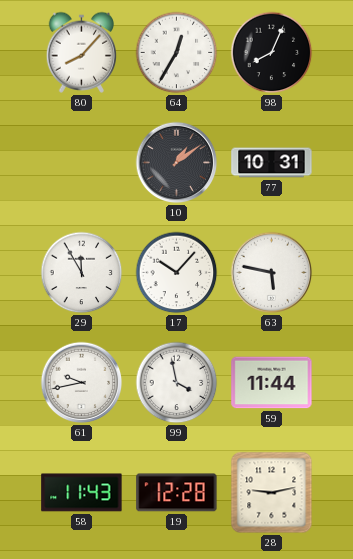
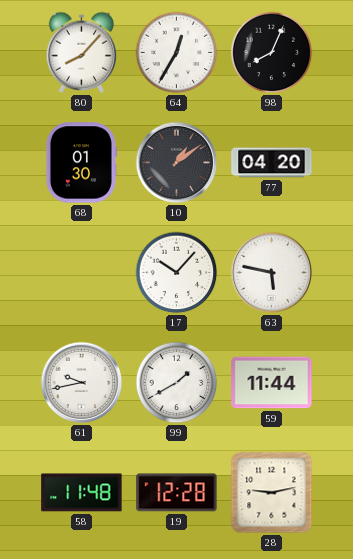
68: none -> 01:30
77: 10:31 -> 04:20
29: 11:55 -> none
99: 3:58 -> 1:40
58: 11:43 -> 11:48
